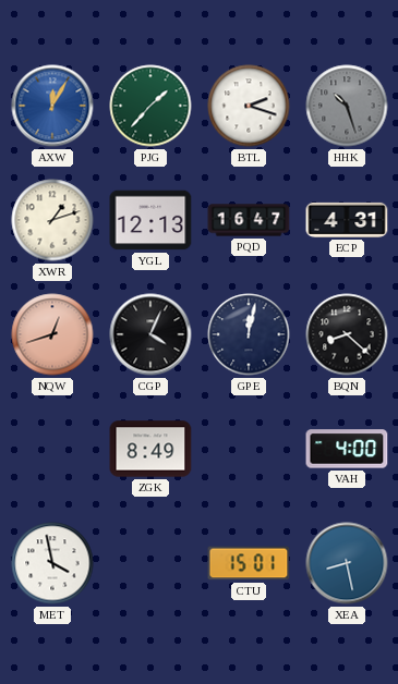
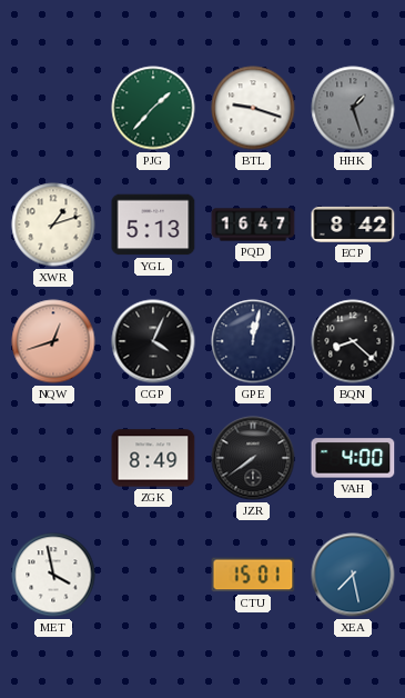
AXW: 12:05 -> none
BTL: 2:18 -> 9:18
HHK: 10:27 -> 1:27
YGL: 12:13 -> 5:13
ECP: 4:31 -> 8:42
JZR: none -> 7:39
XEA: 8:28 -> 7:28
